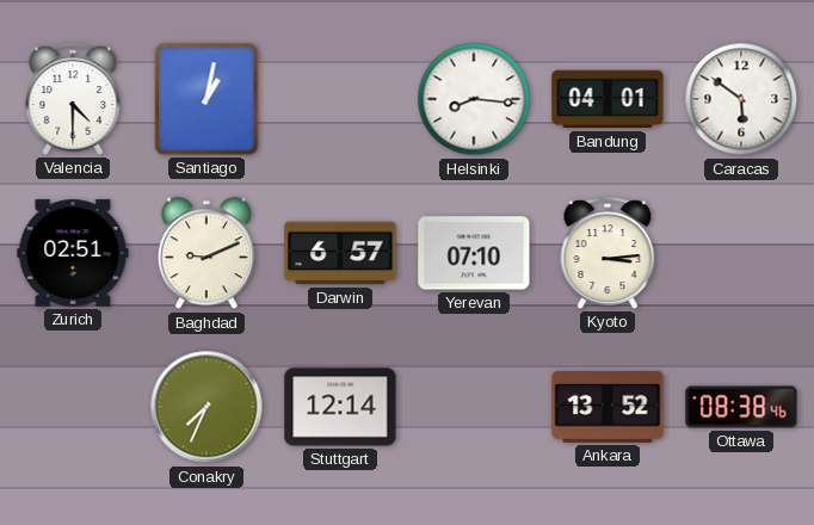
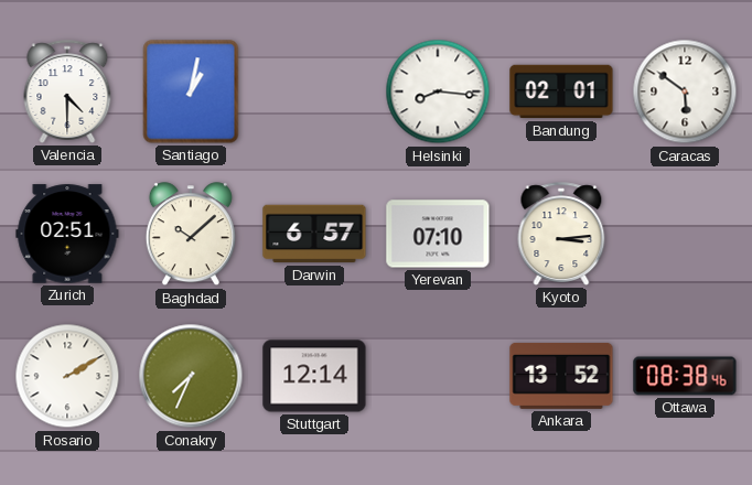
Bandung: 04:01 -> 02:01
Baghdad: 9:11 -> 10:08
Rosario: none -> 2:10
